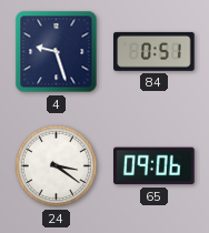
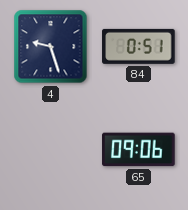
24: 3:21 -> none
